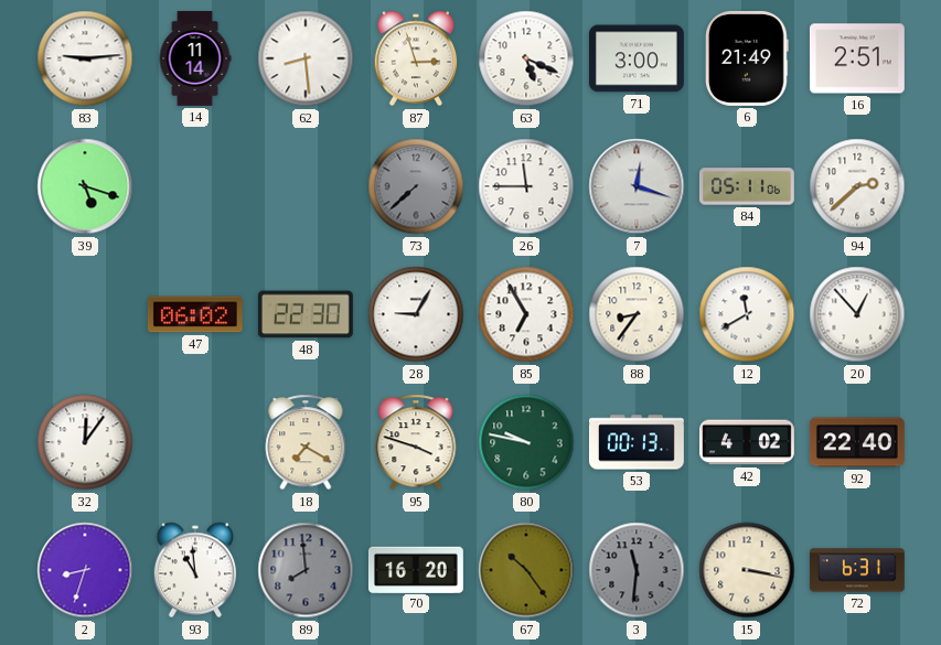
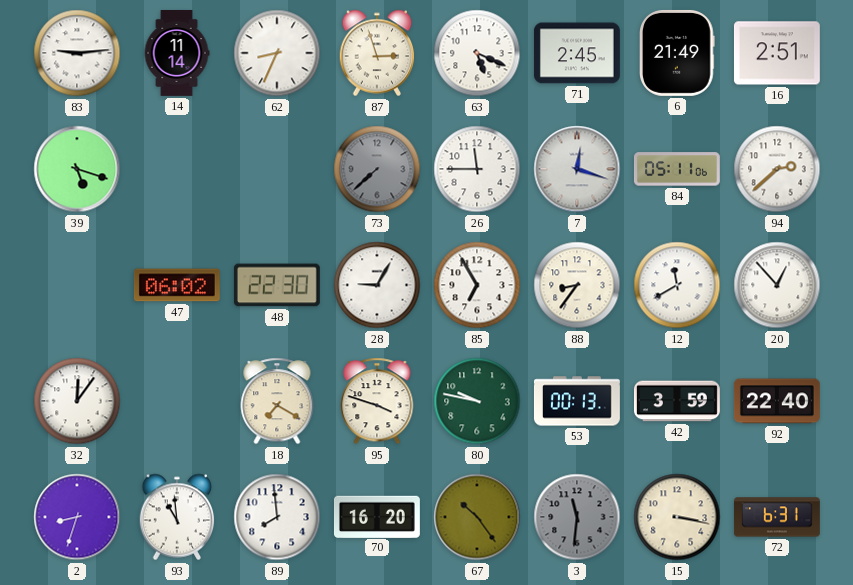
62: 8:29 -> 8:34
71: 3:00 -> 2:45
42: 4:02 -> 3:59
89 dial: grey -> white
